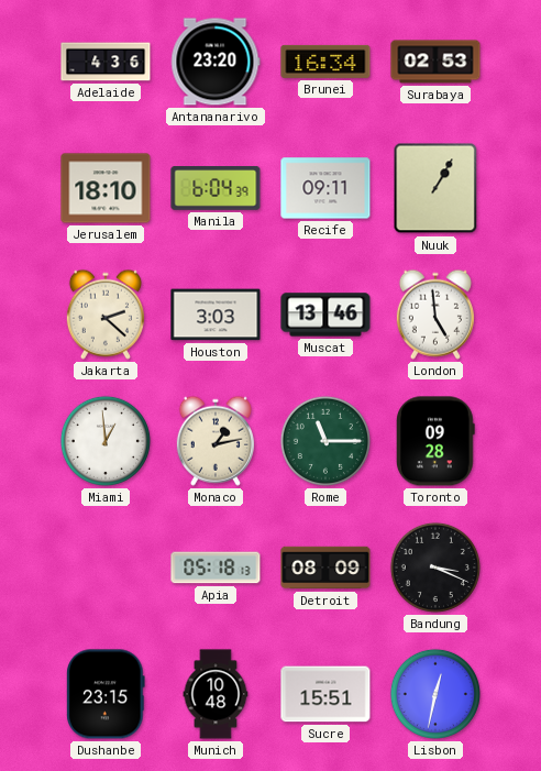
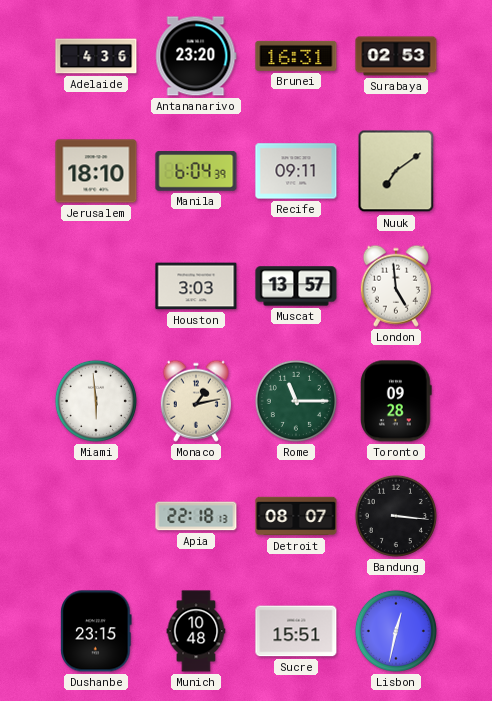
Brunei: 16:34 -> 16:31
Nuuk: 1:05 -> 7:09
Jakarta: 2:22 -> none
Muscat: 13:46 -> 13:57
Miami: 12:59 -> 5:59
Apia: 05:18 -> 22:18
Detroit: 08:09 -> 08:07
Bandung: 3:19 -> 3:16
